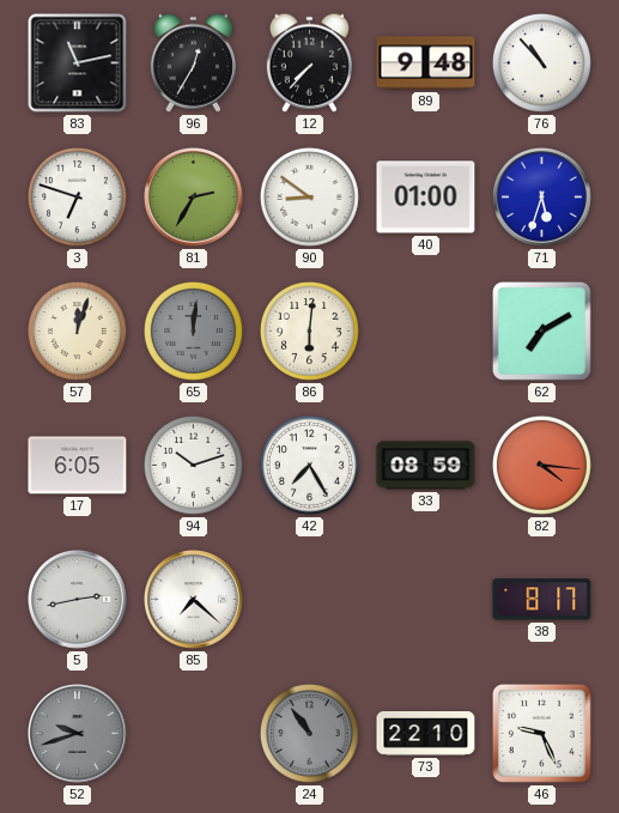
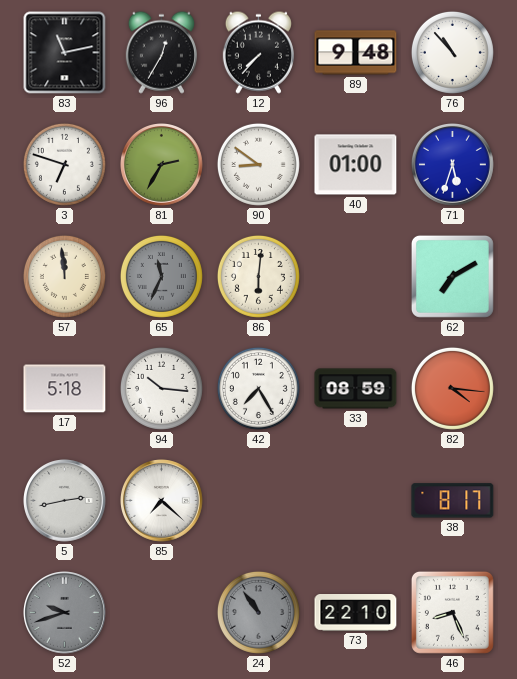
57: 12:03 -> 11:59
65: 12:01 -> 11:34
17: 6:05 -> 5:18
94: 10:12 -> 10:16
46: 9:26 -> 8:26
